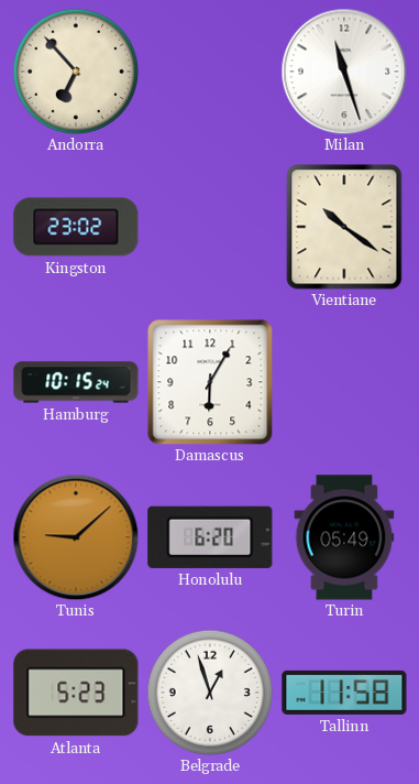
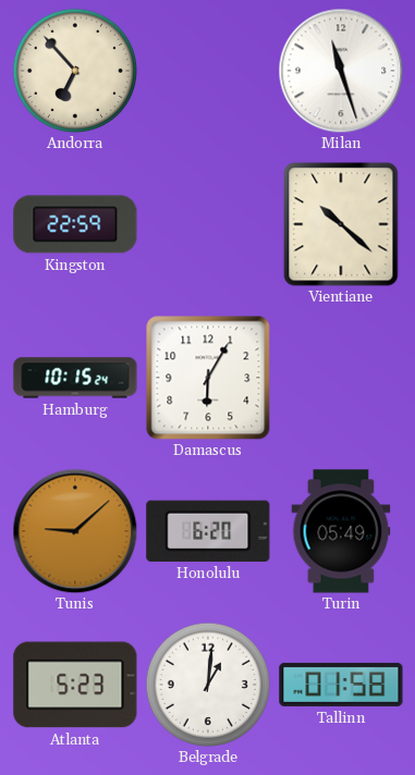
Kingston: 23:02 -> 22:59
Vientiane: 10:21 -> 10:22
Belgrade: 12:57 -> 1:01
Tallinn: 11:58 -> 01:58
